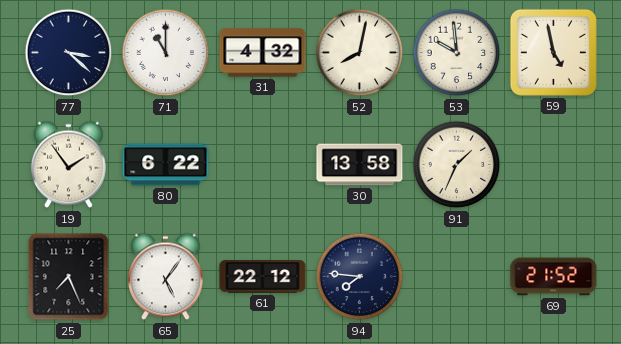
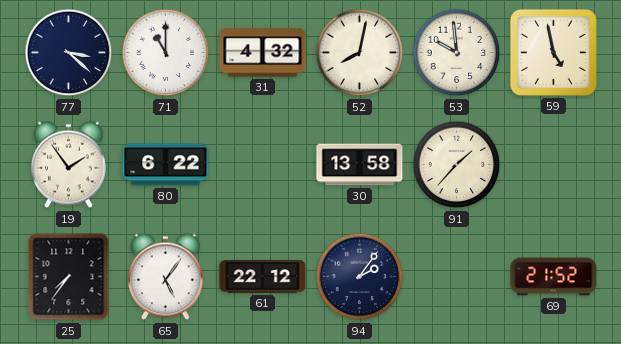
91: 1:34 -> 1:37
25: 7:26 -> 7:36
94: 7:46 -> 2:06
